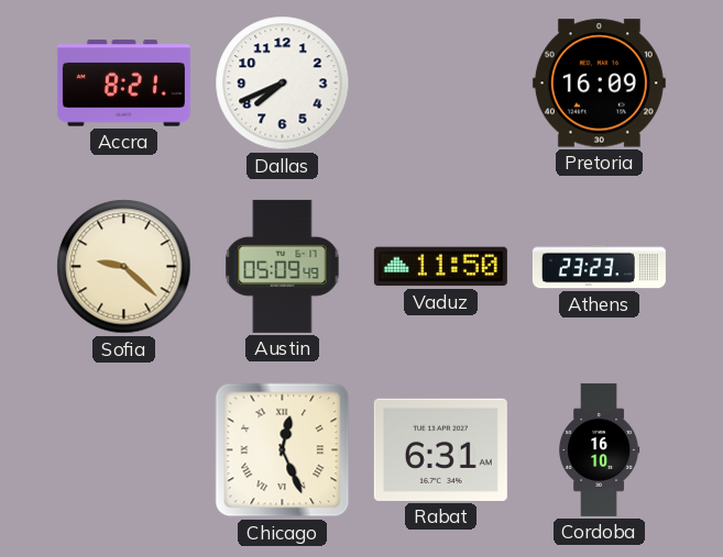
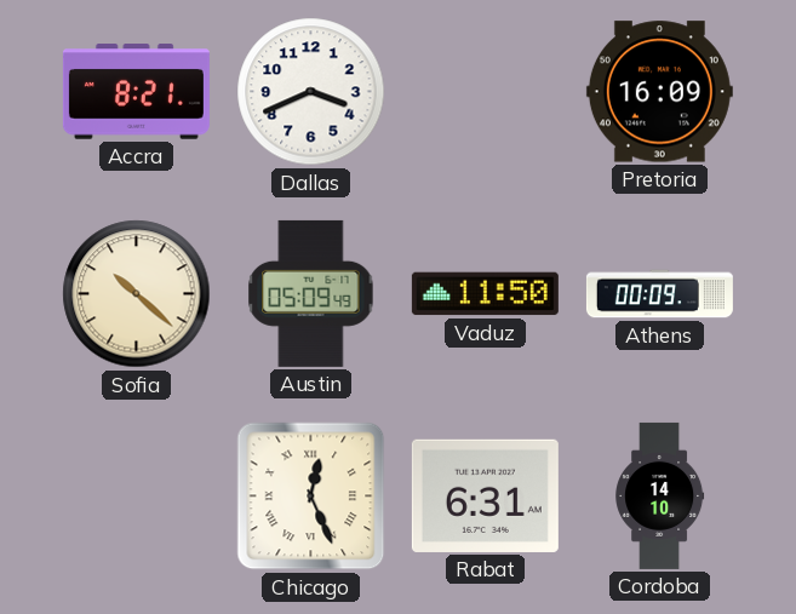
Dallas: 7:41 -> 3:41
Sofia: 9:22 -> 10:22
Athens: 23:23 -> 00:09
Cordoba: 16:10 -> 14:10
